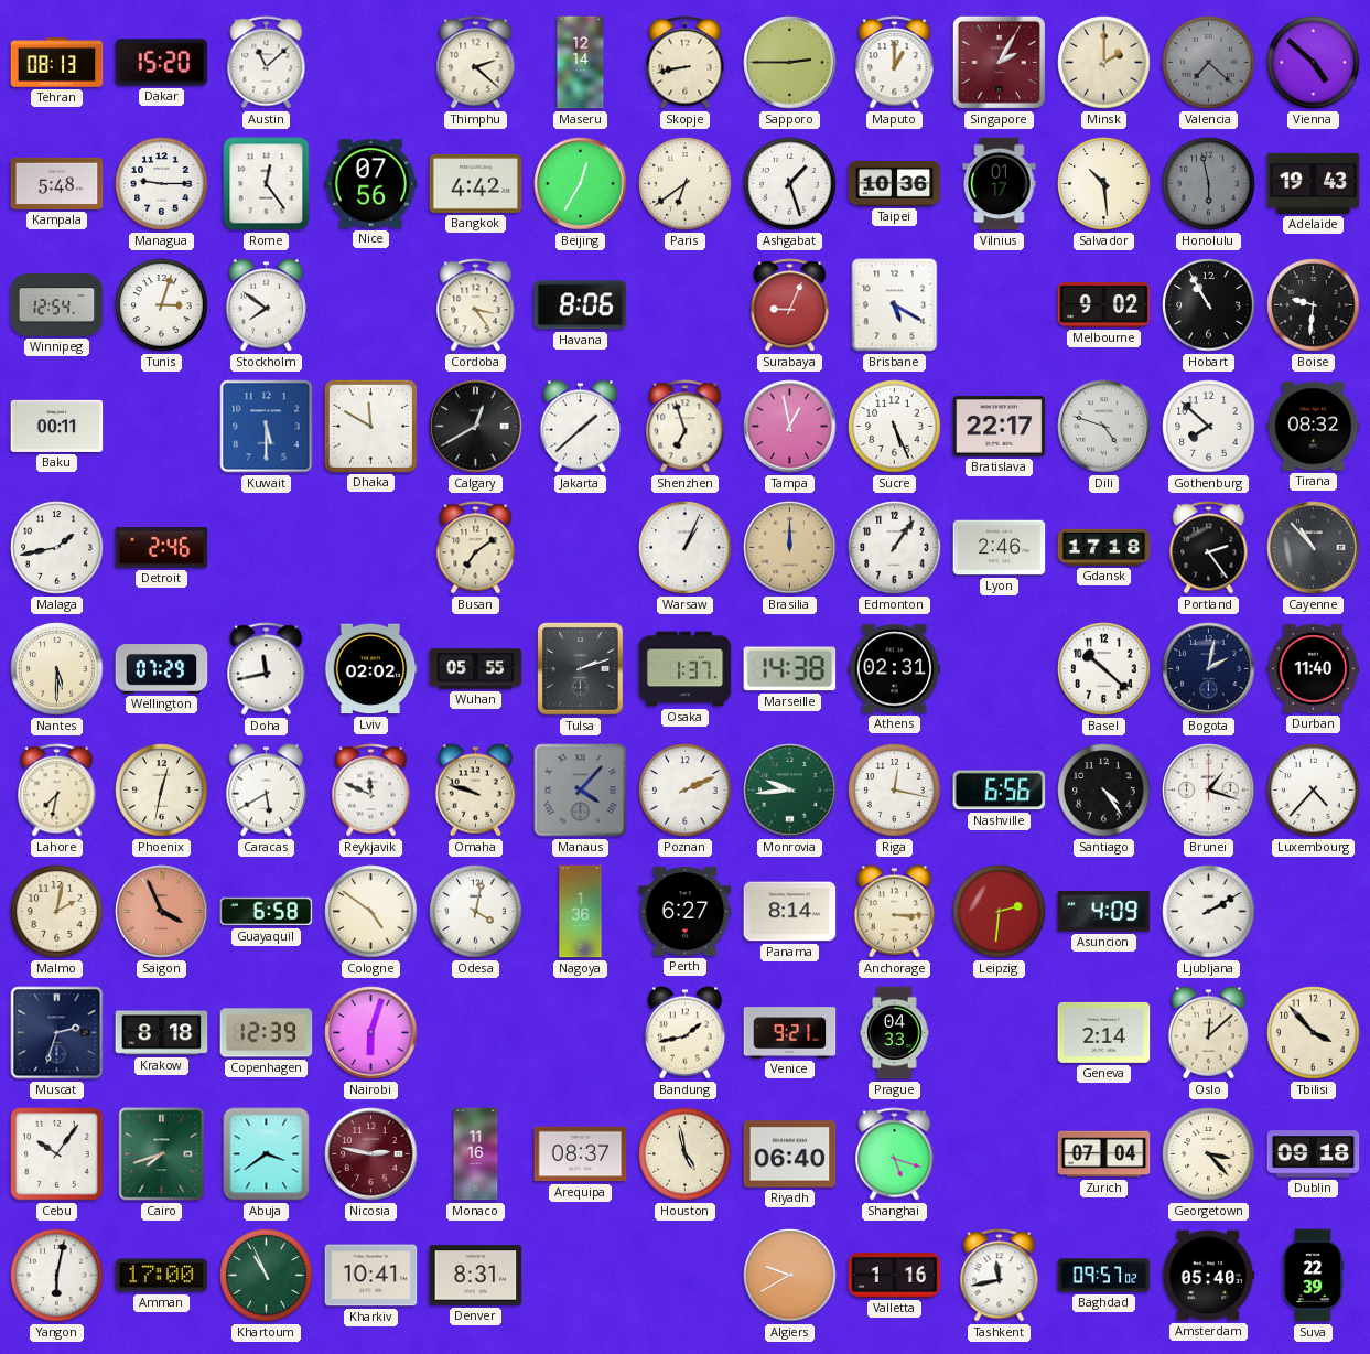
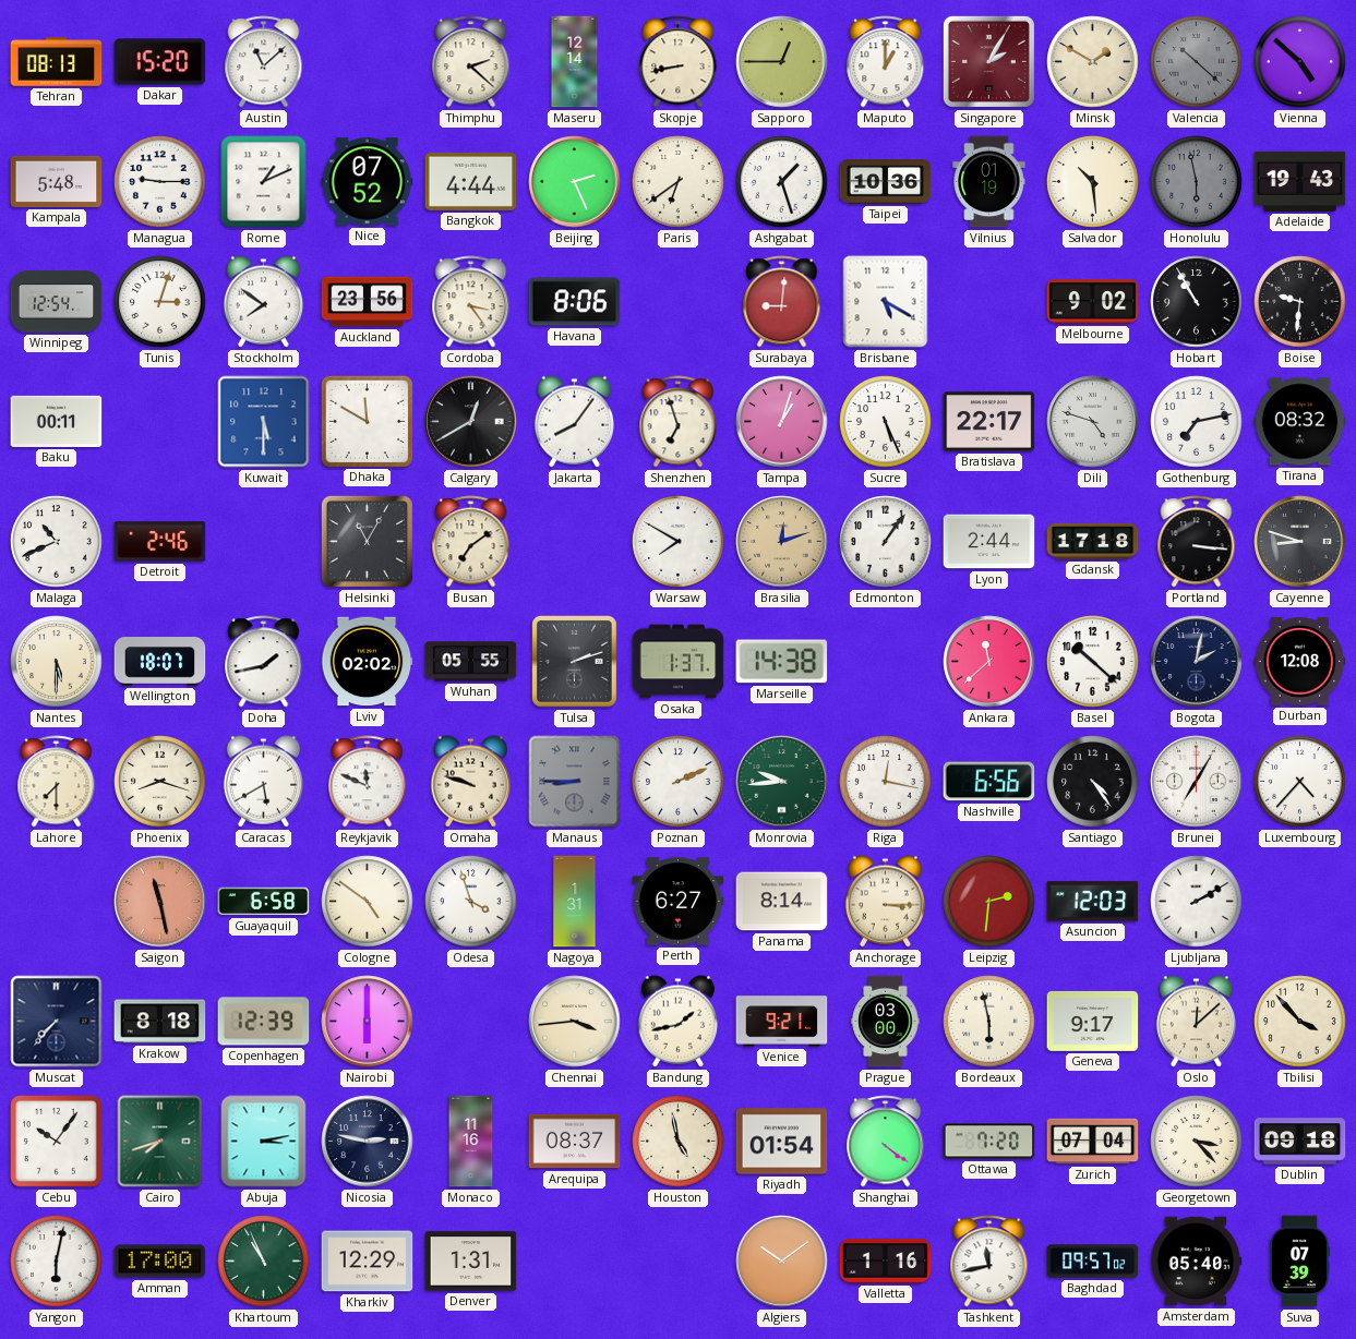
Sapporo: 2:45 -> 12:45
Minsk: 2:00 -> 1:50
Valencia: 7:22 -> 10:22
Rome: 12:24 -> 1:11
Nice: 07:56 -> 07:52
Bangkok: 4:42 -> 4:44
Beijing: 12:35 -> 2:26
Vilnius: 01:17 -> 01:19
Auckland: none -> 23:56
Surabaya: 9:04 -> 9:01
Jakarta: 1:38 -> 8:06
Tampa: 12:58 -> 1:03
Gothenburg: 7:52 -> 7:13
Malaga: 1:43 -> 10:41
Helsinki: none -> 11:05
Warsaw: 1:04 -> 7:50
Brasilia: 12:00 -> 12:12
Lyon: 2:46 -> 2:44
Portland: 2:24 -> 3:16
Cayenne: 10:53 -> 8:48
Wellington: 07:29 -> 18:07
Doha: 11:43 -> 1:43
Athens: 02:31 -> none
Ankara: none -> 11:38
Durban: 11:40 -> 12:08
Lahore: 7:32 -> 7:30
Phoenix: 12:32 -> 8:18
Manaus: 4:07 -> 8:45
Brunei: 1:18 -> 7:05
Malmo: 2:02 -> none
Saigon: 3:56 -> 11:28
Odesa: 4:02 -> 3:57
Nagoya: 1:36 -> 1:31
Asuncion: 4:09 -> 12:03
Muscat: 2:33 -> 7:37
Nairobi: 6:03 -> 6:00
Chennai: none -> 3:44
Prague: 04:33 -> 03:00
Bordeaux: none -> 5:58
Geneva: 2:14 -> 9:17
Abuja: 3:39 -> 3:13
Nicosia dial: burgundy -> navy
Riyadh: 06:40 -> 01:54
Shanghai: 5:18 -> 4:21
Ottawa: none -> 7:20
Kharkiv: 10:41 -> 12:29
Denver: 8:31 -> 1:31
Algiers: 9:40 -> 10:09
Suva: 22:39 -> 07:39
